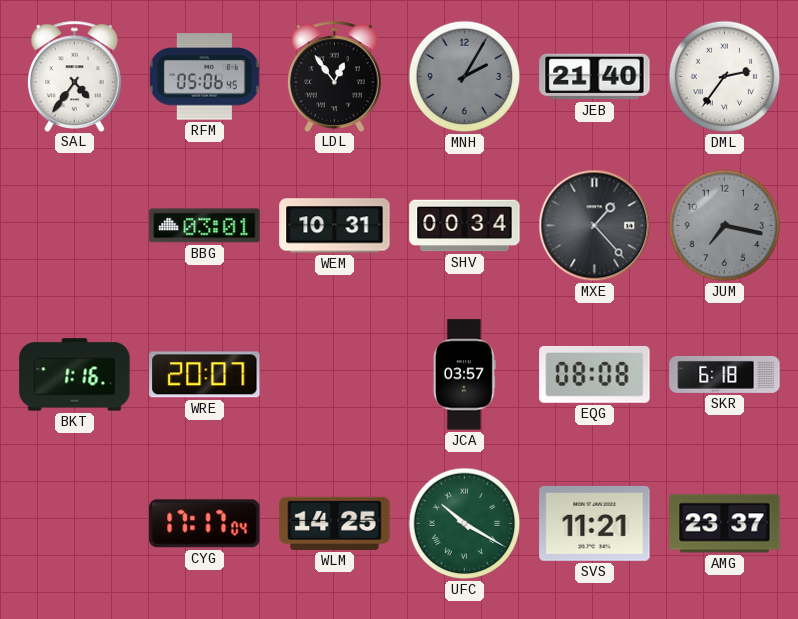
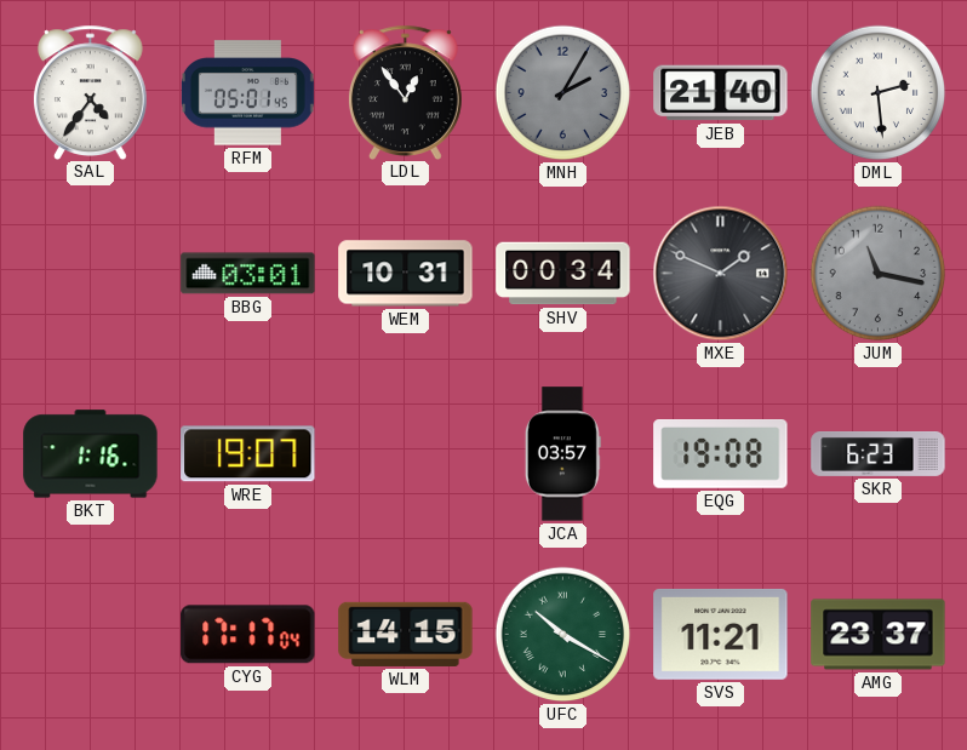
RFM: 05:06 -> 05:01
DML: 2:36 -> 2:29
MXE: 1:23 -> 1:49
JUM: 7:17 -> 11:17
WRE: 20:07 -> 19:07
EQG: 08:08 -> 19:08
SKR: 6:18 -> 6:23
WLM: 14:25 -> 14:15
